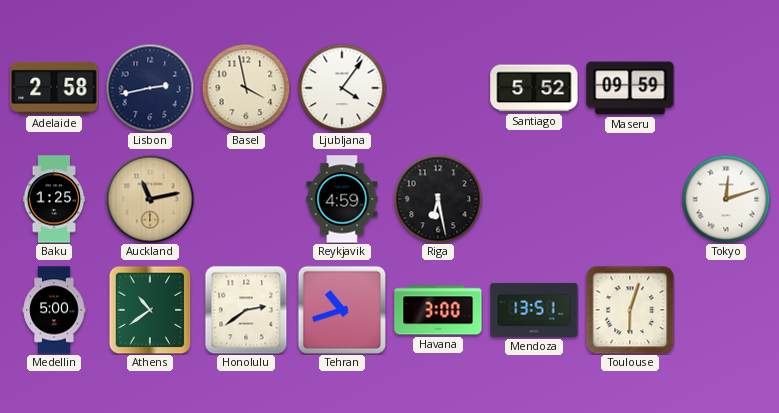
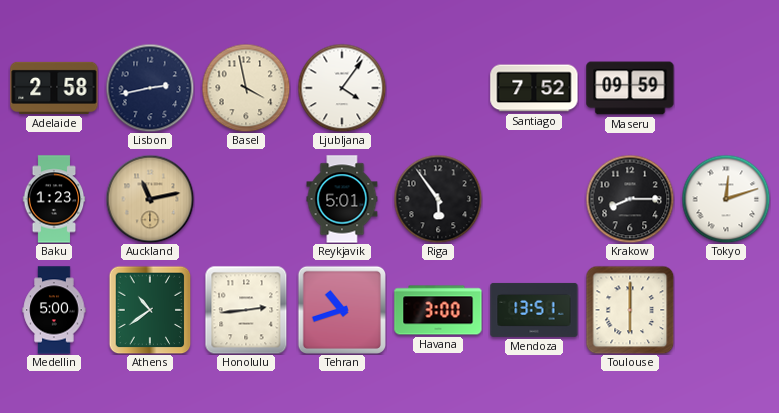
Santiago: 5:52 -> 7:52
Baku: 1:25 -> 1:23
Reykjavik: 4:59 -> 5:01
Riga: 6:28 -> 5:54
Krakow: none -> 8:15
Honolulu: 2:39 -> 2:44
Toulouse: 6:03 -> 6:00
